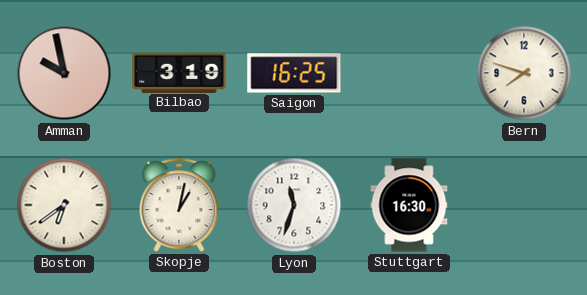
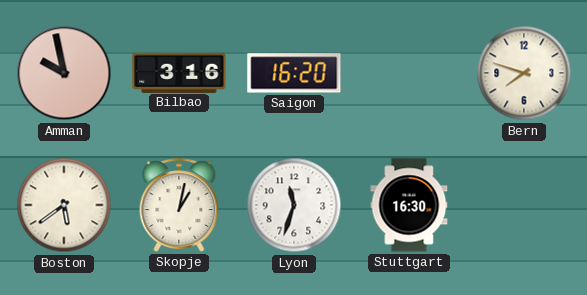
Bilbao: 3:19 -> 3:16
Saigon: 16:25 -> 16:20
Boston: 6:39 -> 5:39
